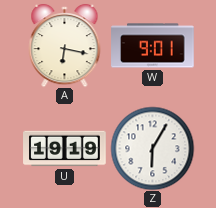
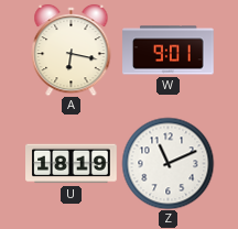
U: 19:19 -> 18:19
Z: 6:05 -> 11:11
